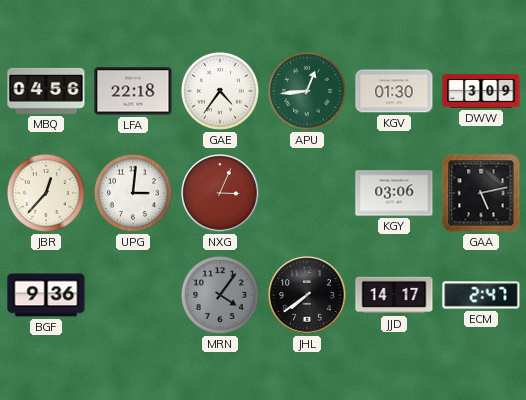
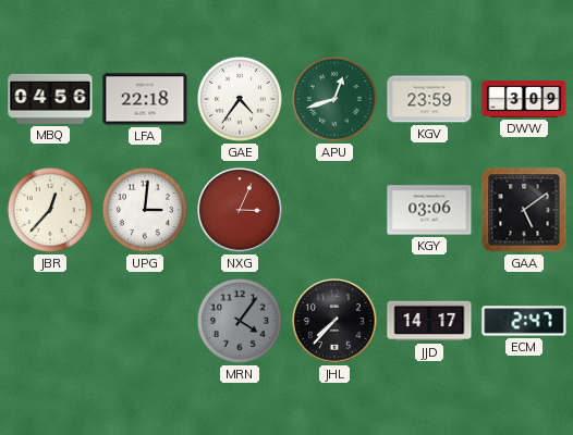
APU: 12:44 -> 12:42
KGV: 01:30 -> 23:59
GAA: 5:13 -> 5:09
BGF: 9:36 -> none
JHL: 7:39 -> 7:37
